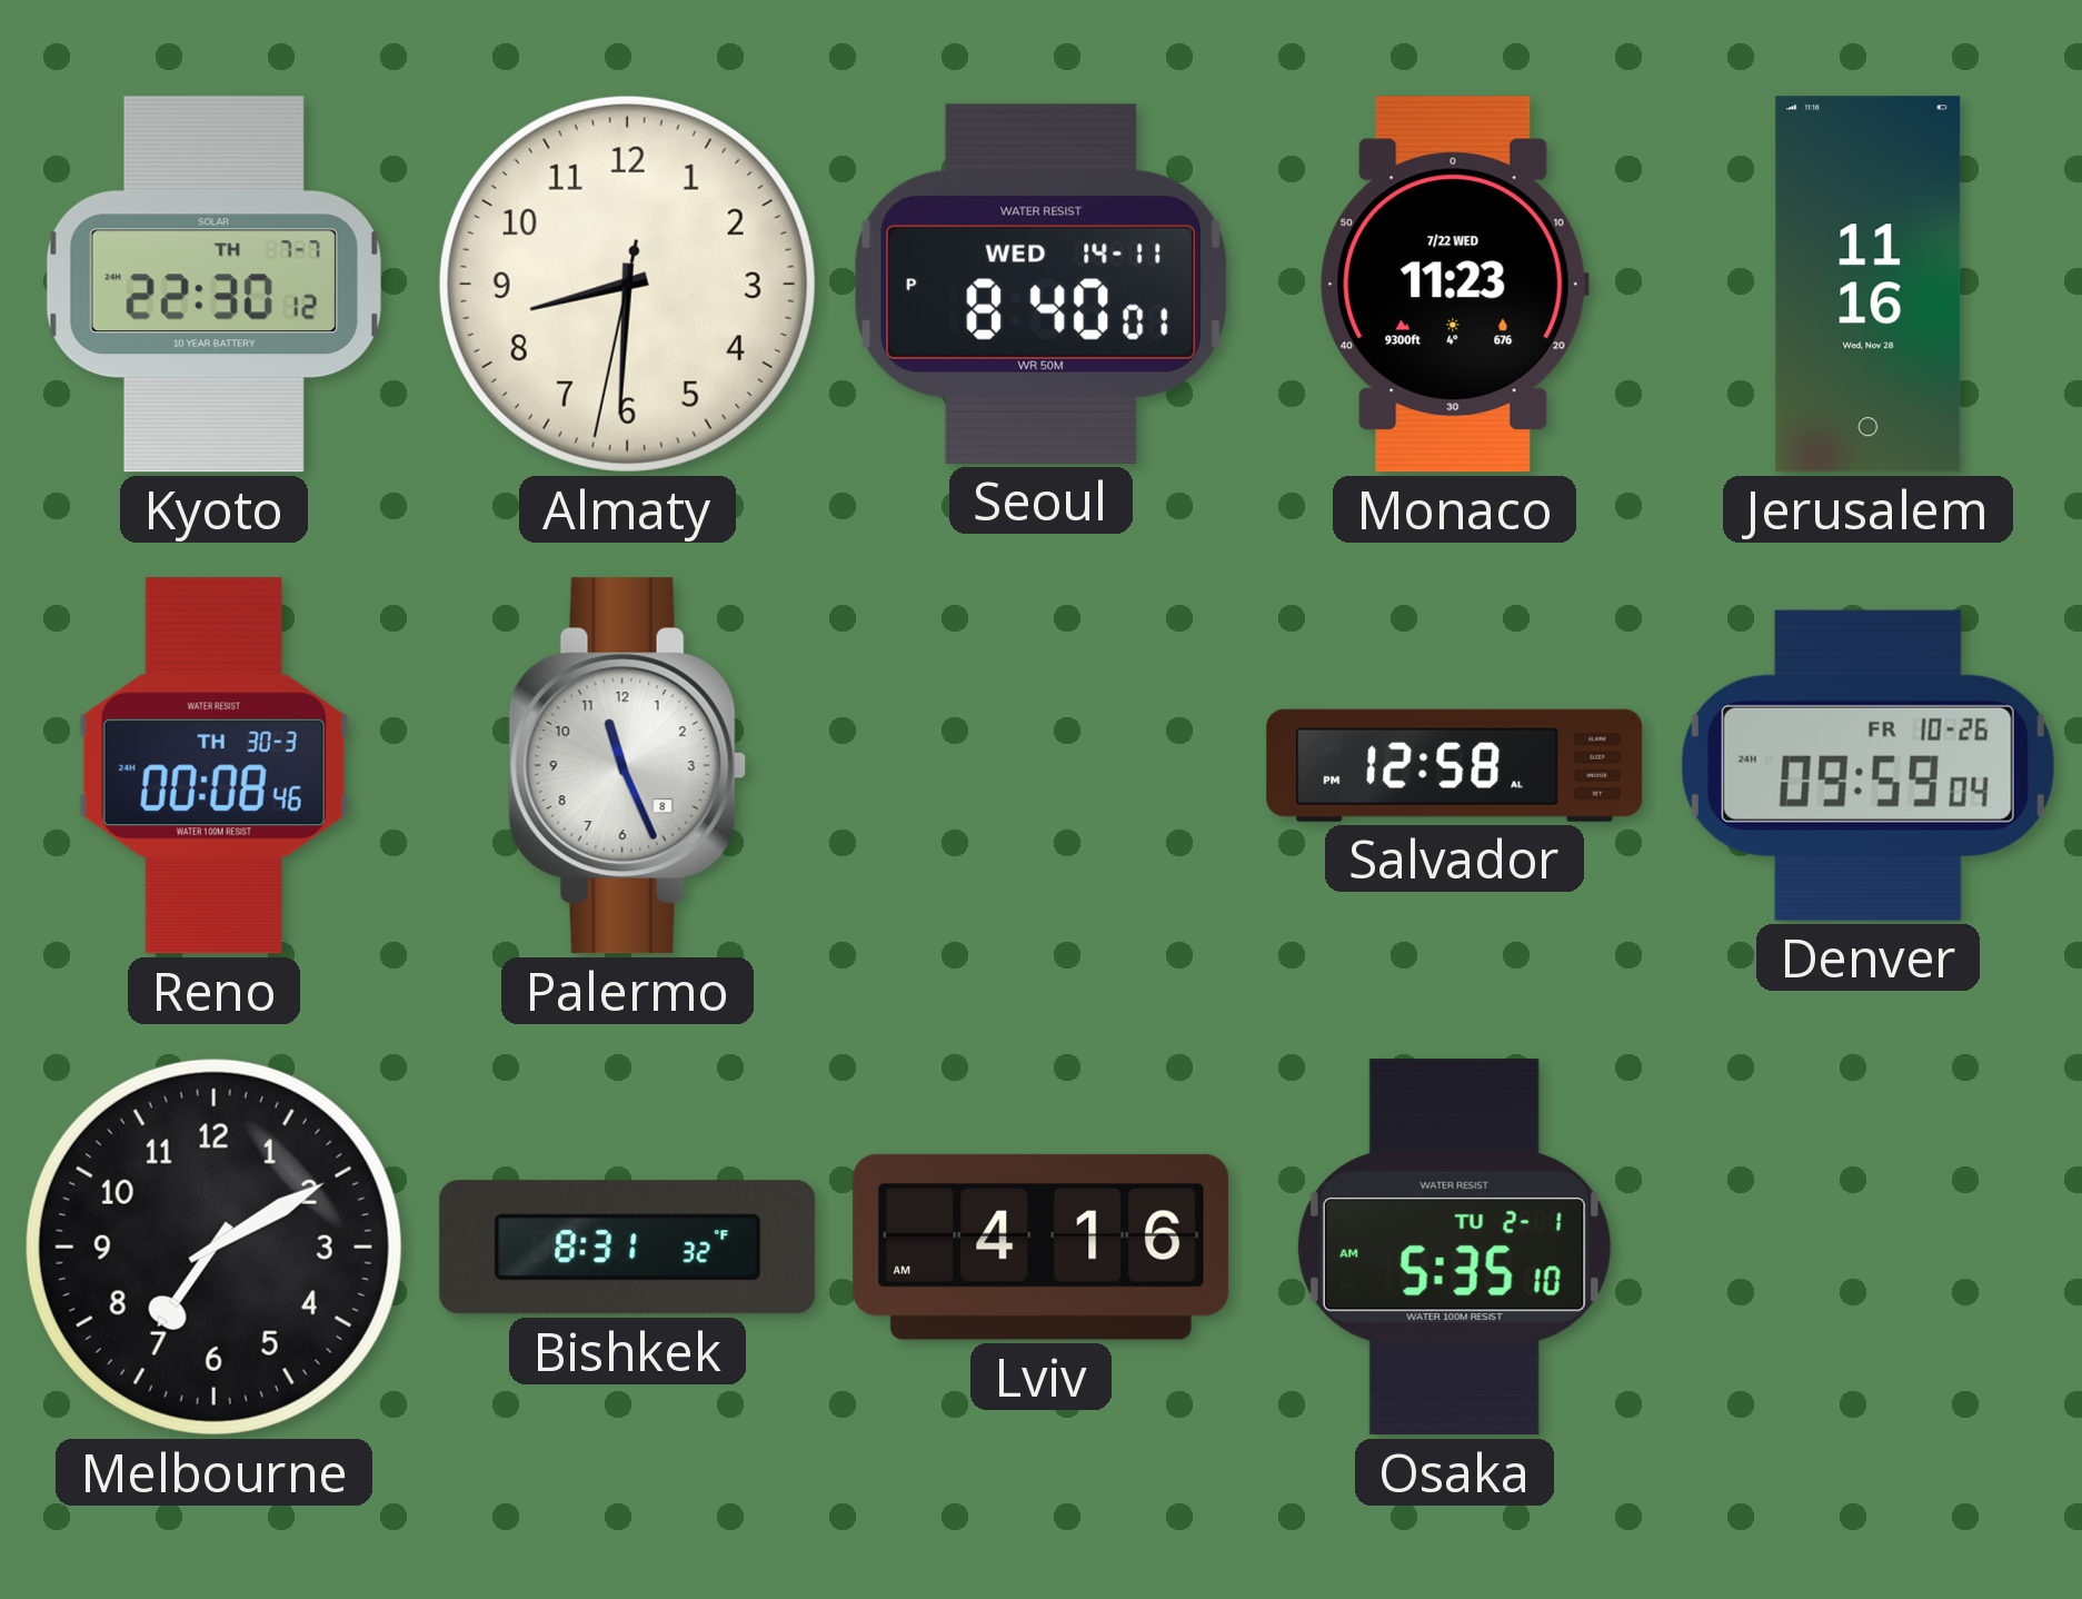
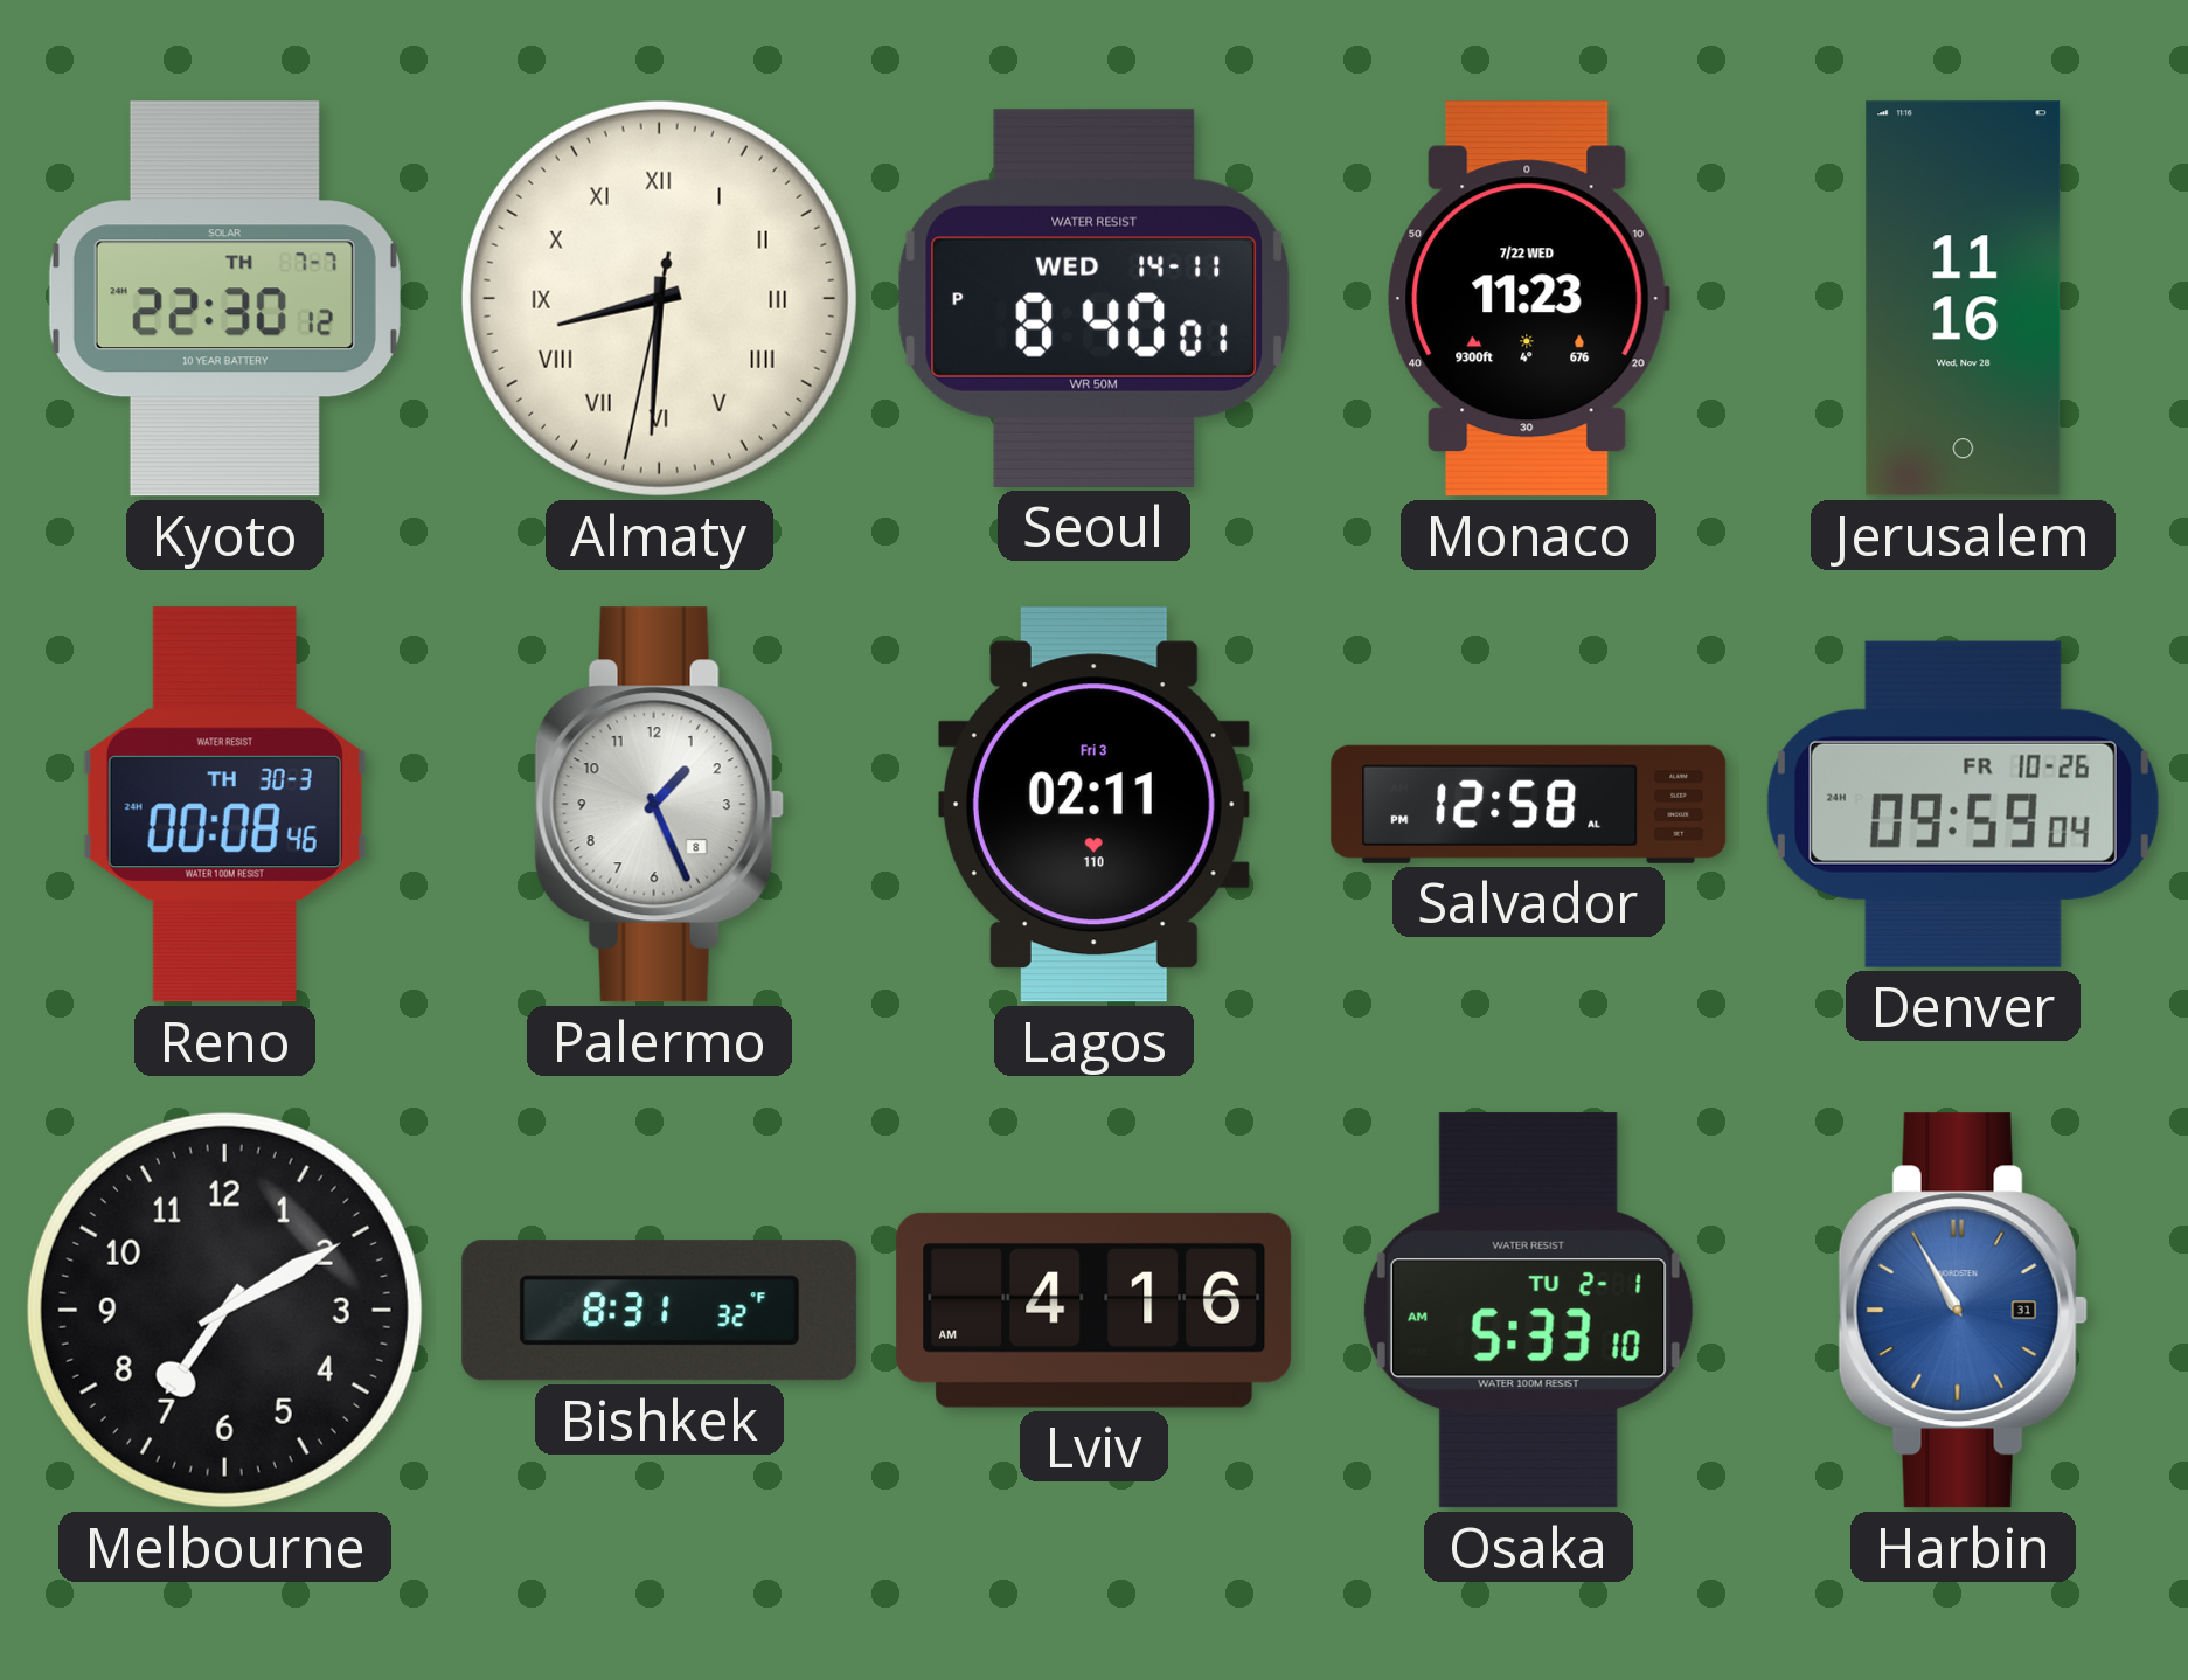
Almaty numerals: Arabic -> Roman
Palermo: 11:26 -> 1:26
Lagos: none -> 02:11
Osaka: 5:35 -> 5:33
Harbin: none -> 10:55
